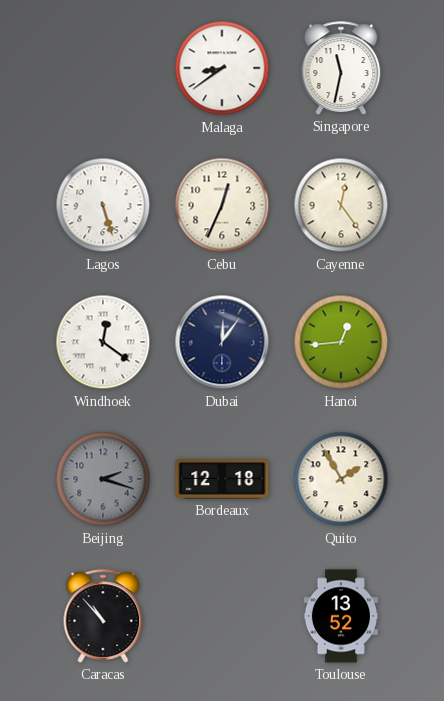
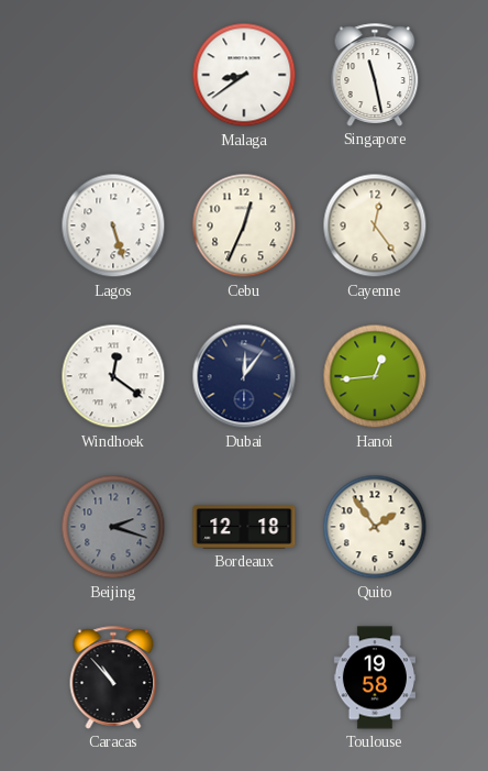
Singapore: 11:32 -> 11:28
Quito: 1:55 -> 1:54
Toulouse: 13:52 -> 19:58
